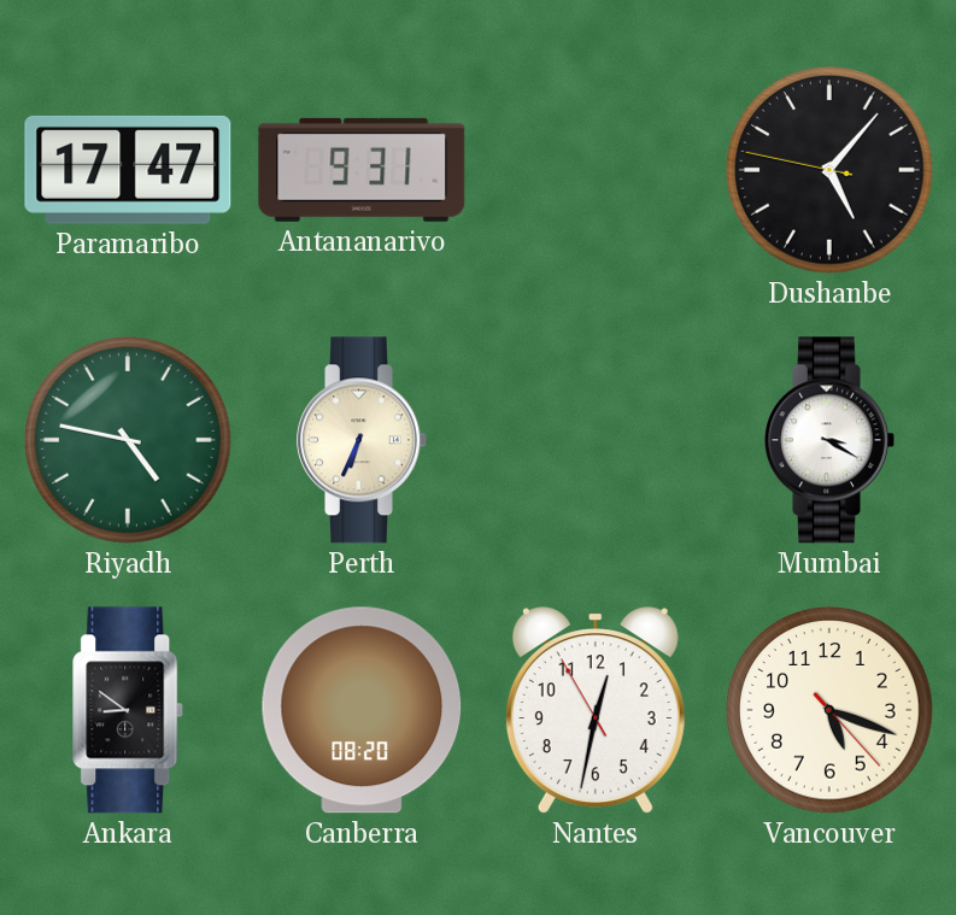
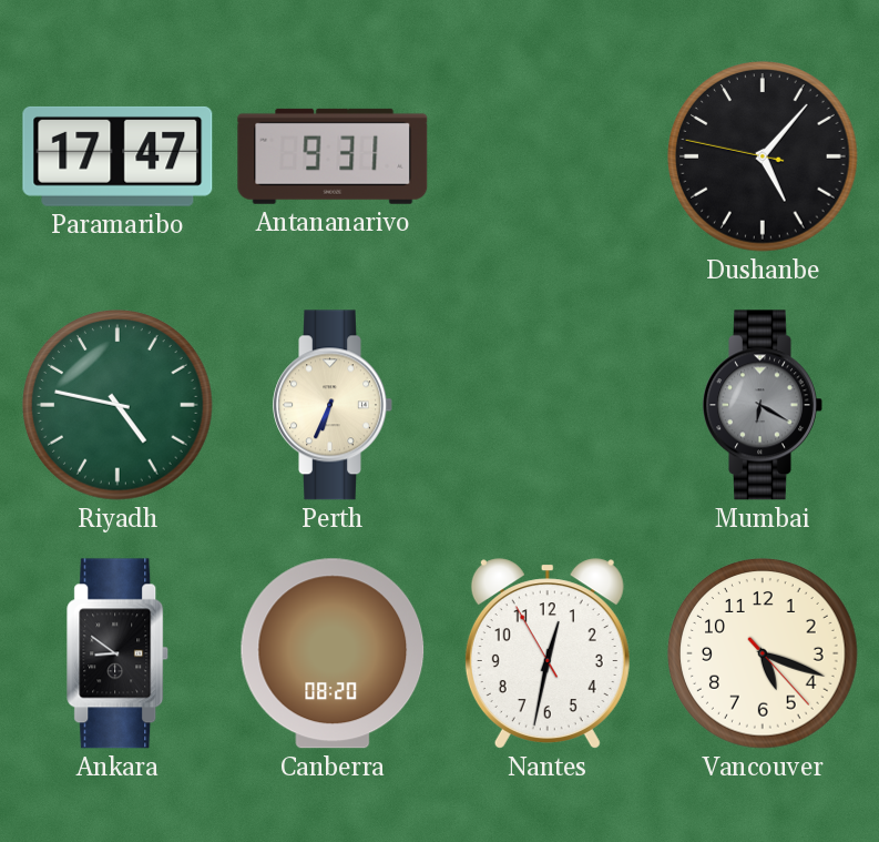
Mumbai: 3:20 -> 6:20
Mumbai dial: white -> grey
